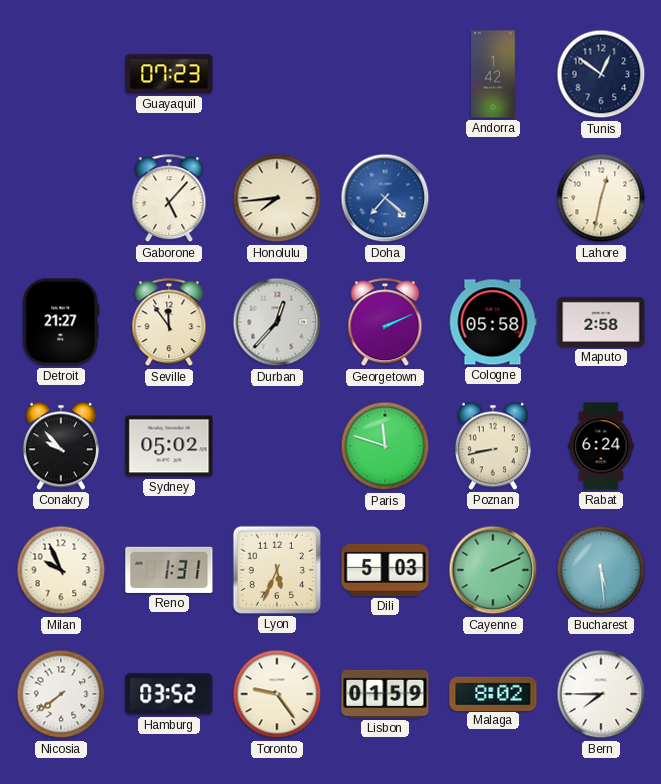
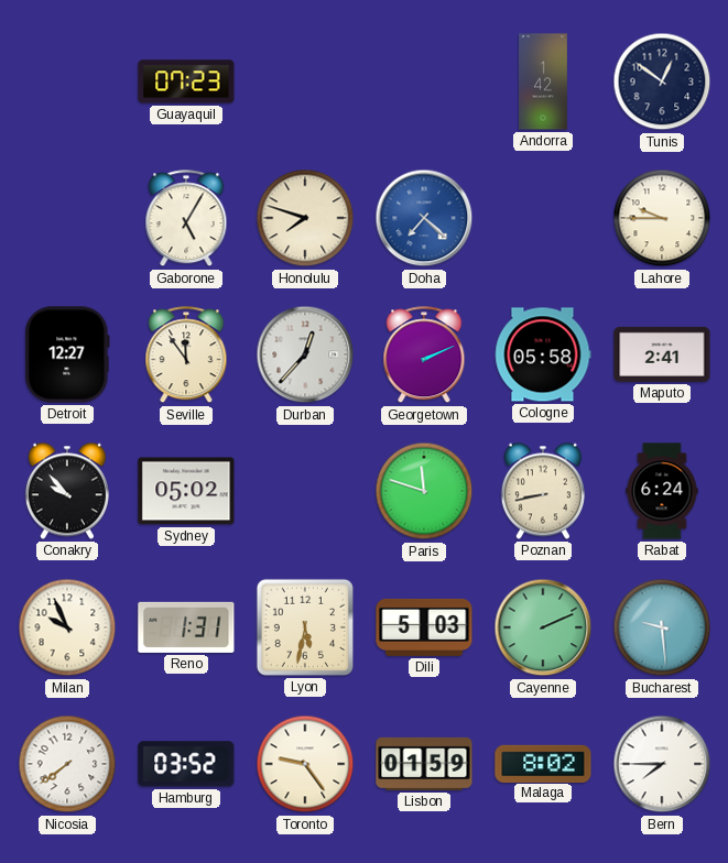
Gaborone: 5:07 -> 5:05
Honolulu: 7:44 -> 7:48
Lahore: 12:32 -> 9:45
Detroit: 21:27 -> 12:27
Maputo: 2:58 -> 2:41
Lyon: 5:34 -> 5:32
Bucharest: 5:29 -> 9:29
